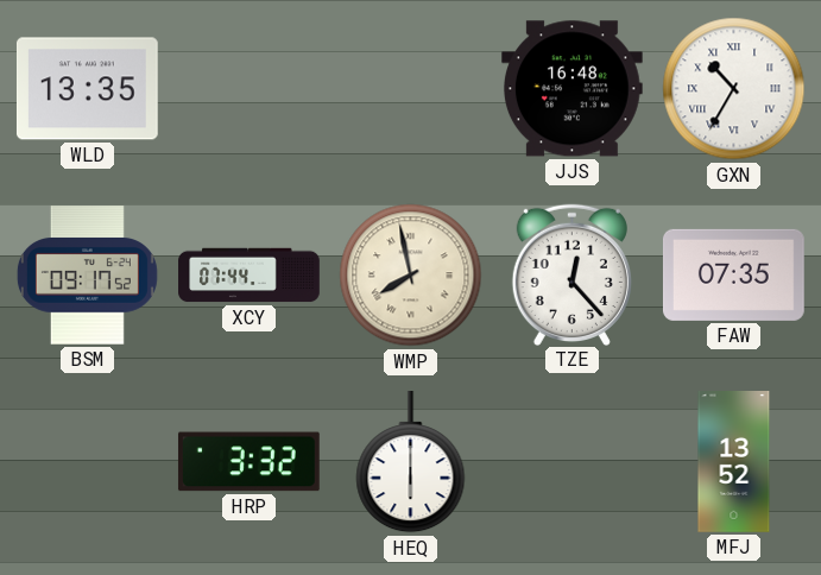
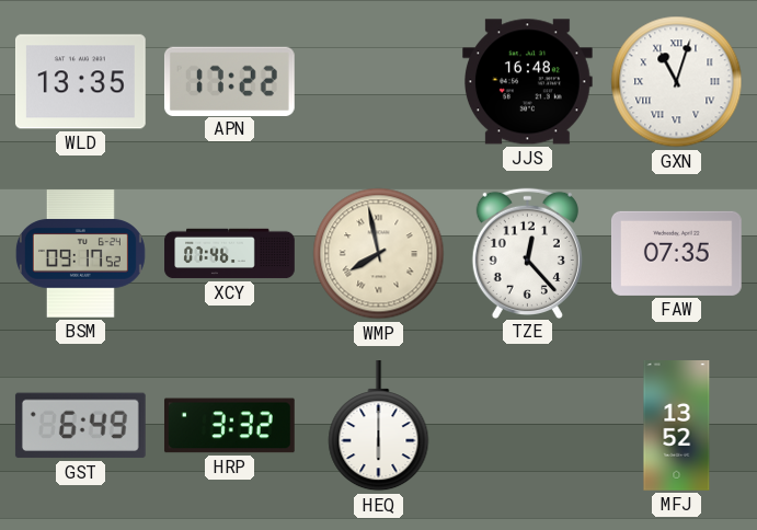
APN: none -> 17:22
GXN: 10:35 -> 11:03
XCY: 07:44 -> 07:46
GST: none -> 6:49
